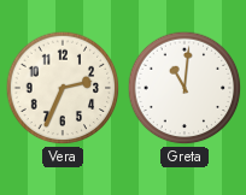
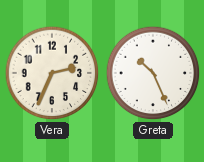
Greta: 11:01 -> 10:26
